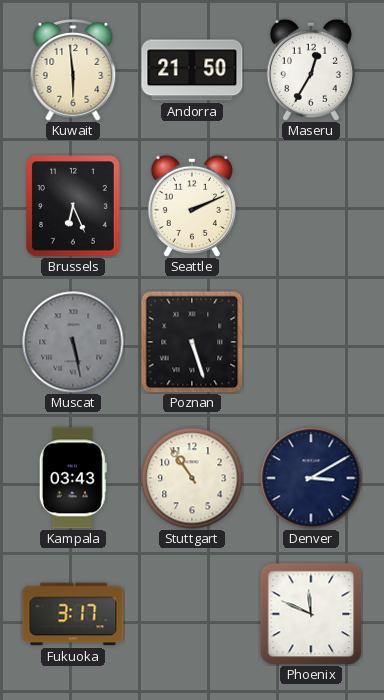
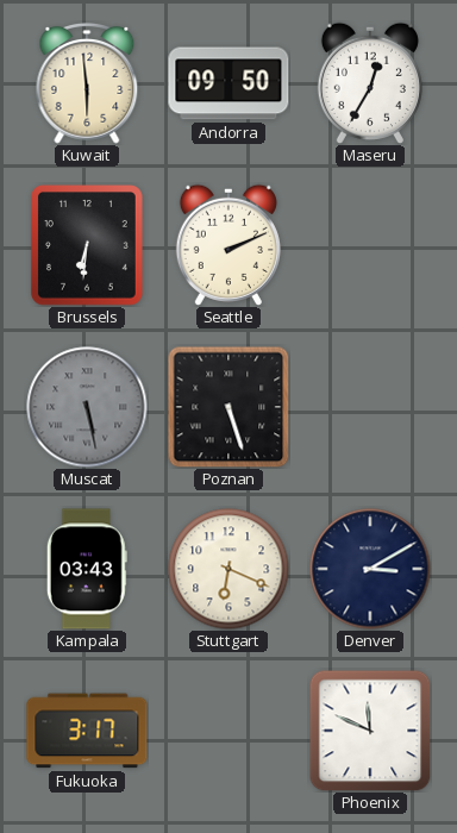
Andorra: 21:50 -> 09:50
Brussels: 6:26 -> 6:31
Stuttgart: 10:54 -> 6:19
